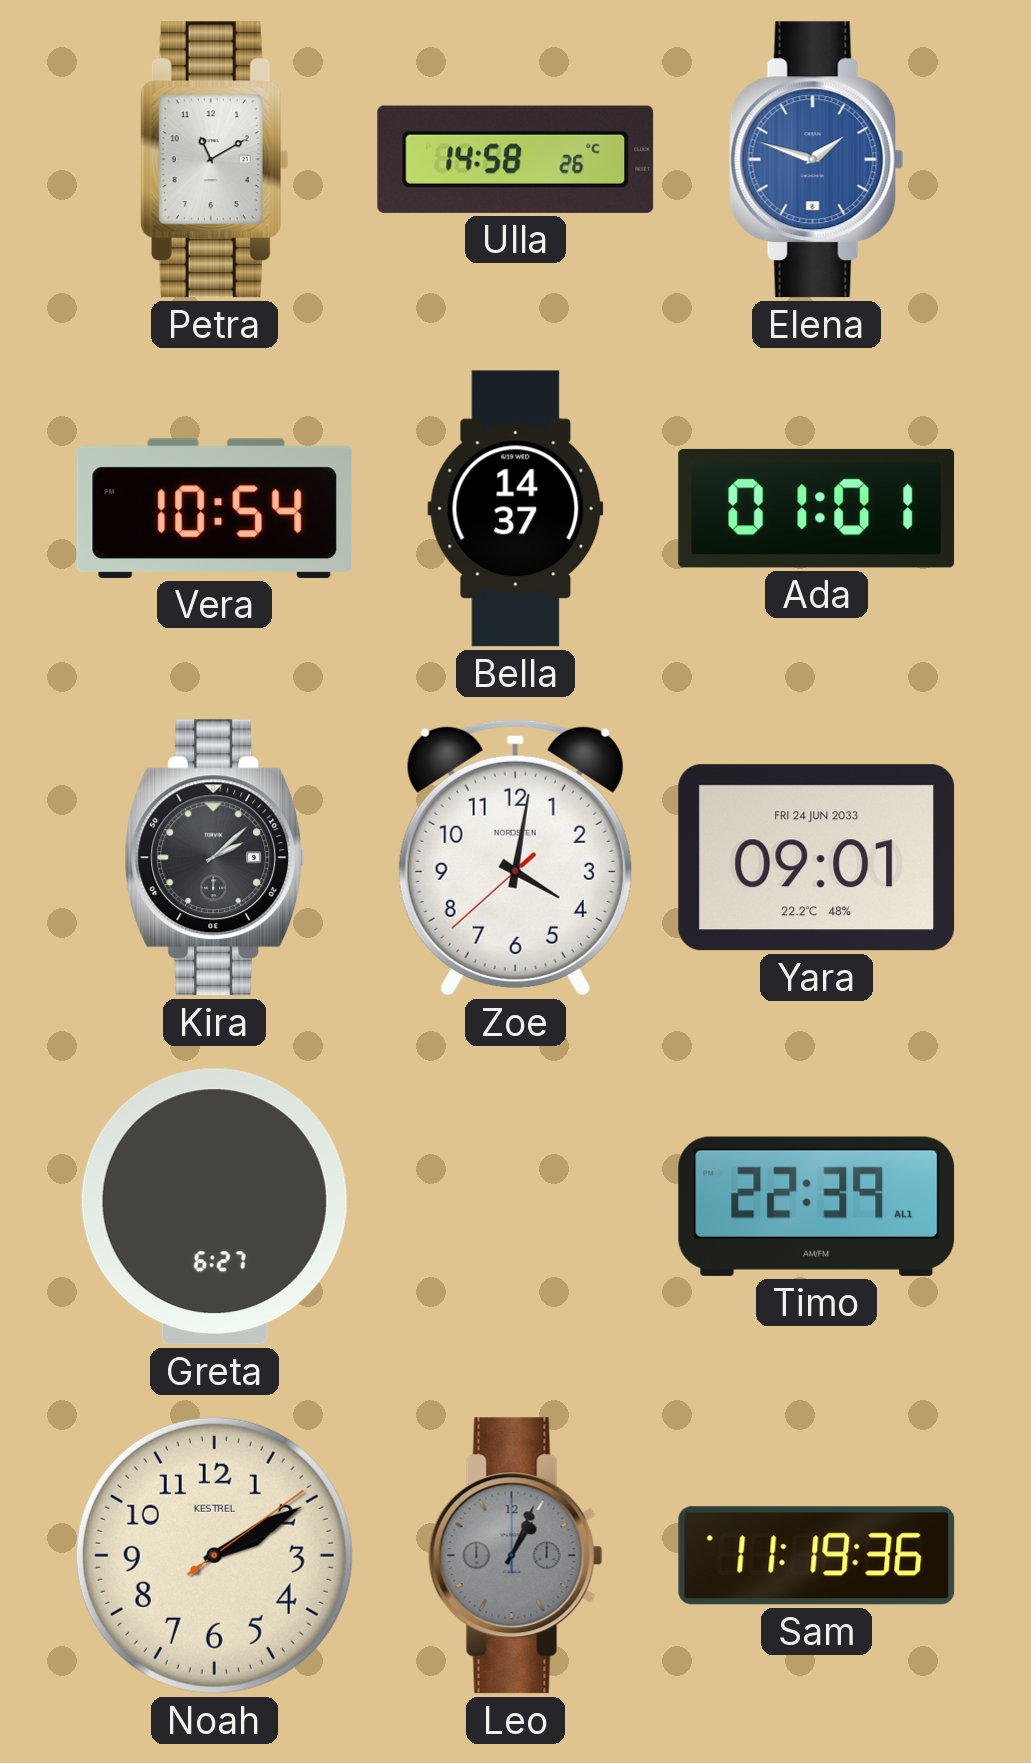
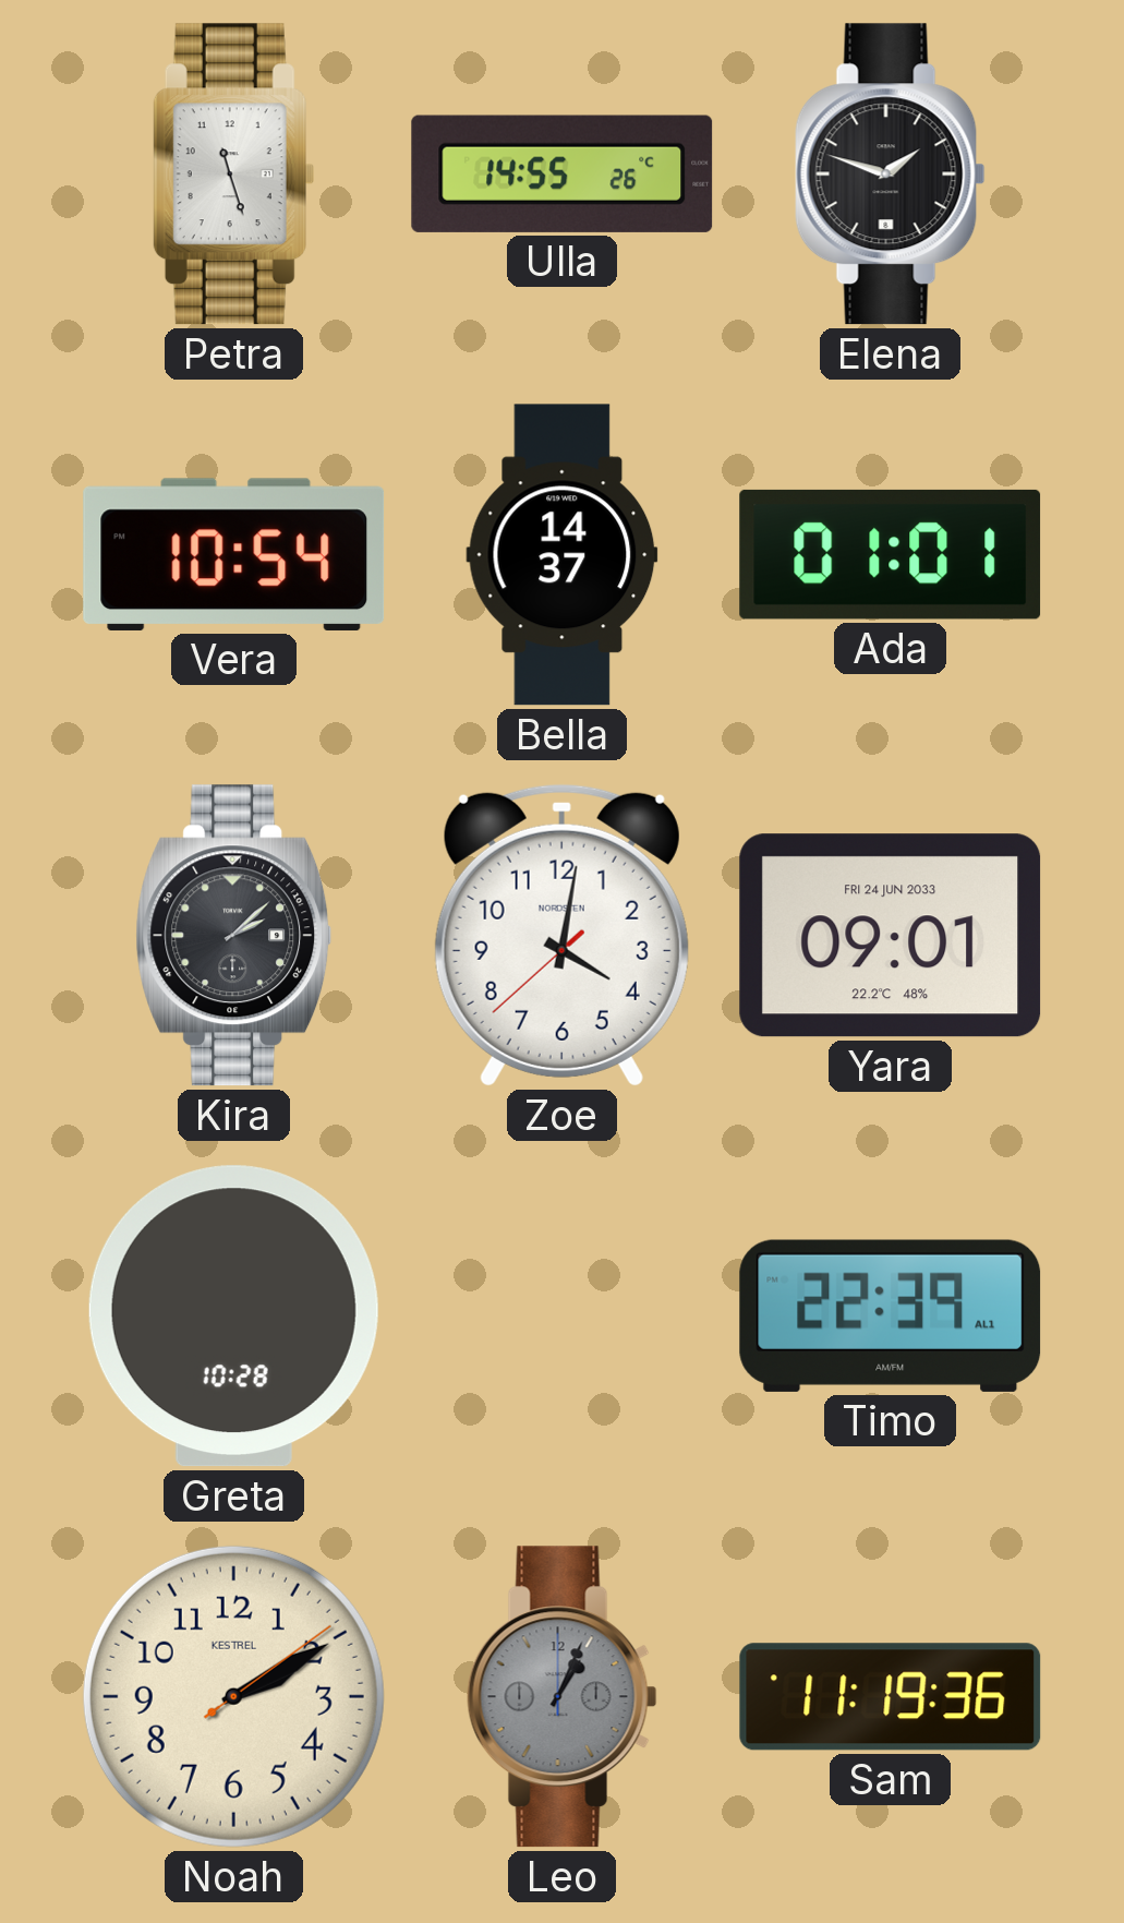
Petra: 11:10 -> 11:27
Ulla: 14:58 -> 14:55
Elena dial: blue -> black
Greta: 6:27 -> 10:28
